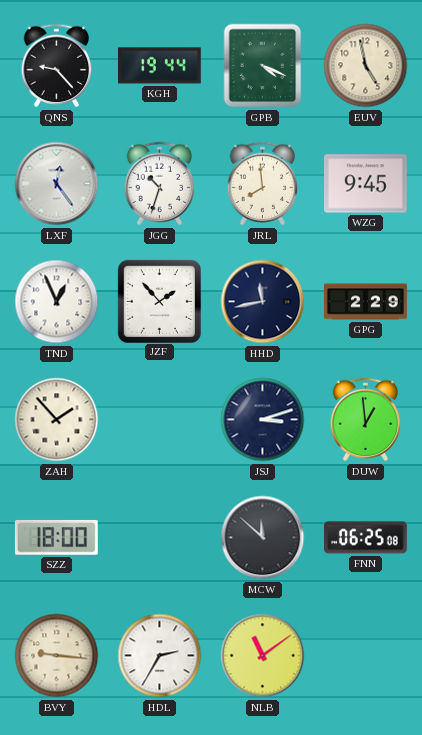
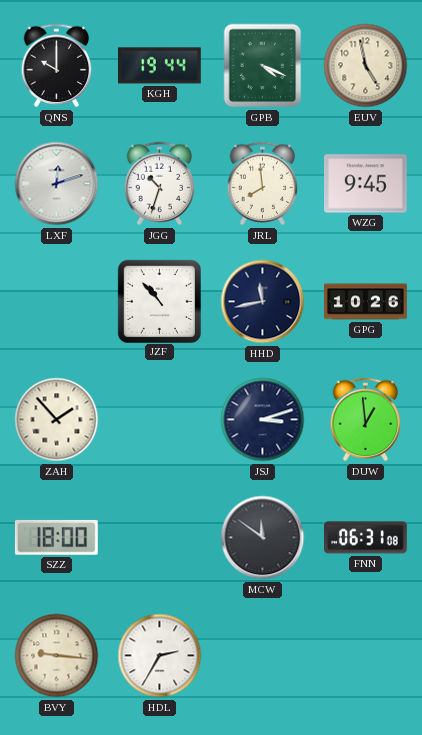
QNS: 9:23 -> 10:00
LXF: 12:24 -> 12:12
TND: 12:56 -> none
JZF: 1:53 -> 10:53
GPG: 2:29 -> 10:26
MCW: 11:52 -> 11:51
FNN: 06:25 -> 06:31
NLB: 11:09 -> none
